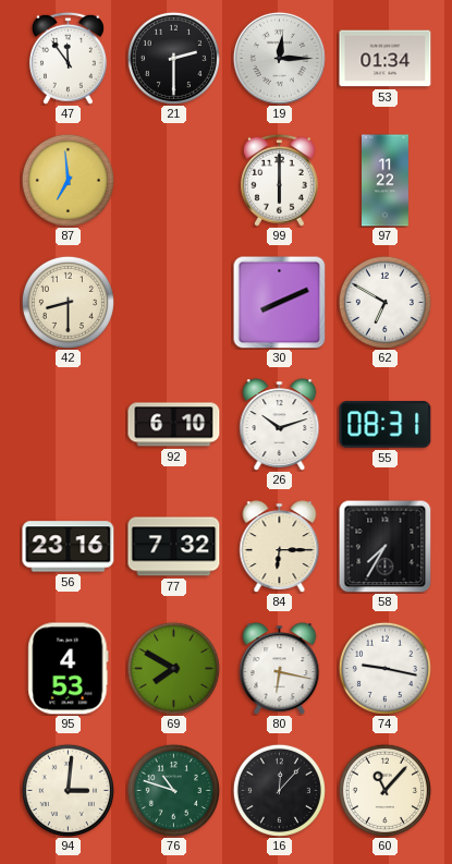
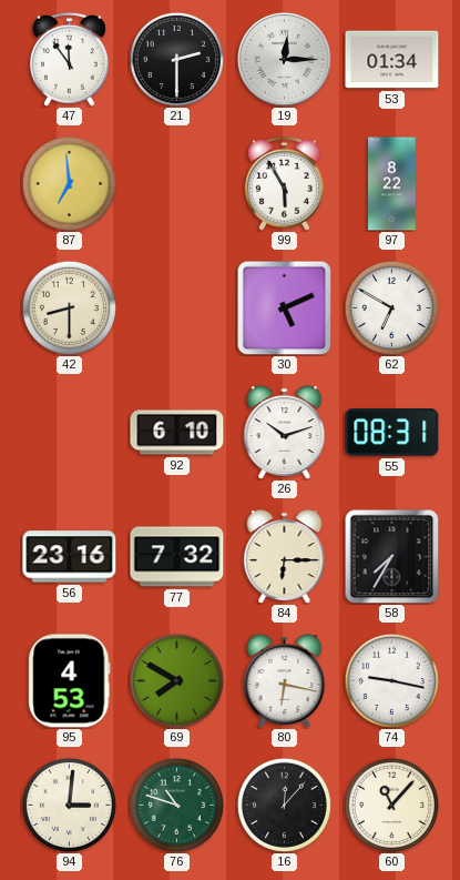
99: 6:00 -> 5:55
97: 11:22 -> 8:22
30: 8:11 -> 5:11
